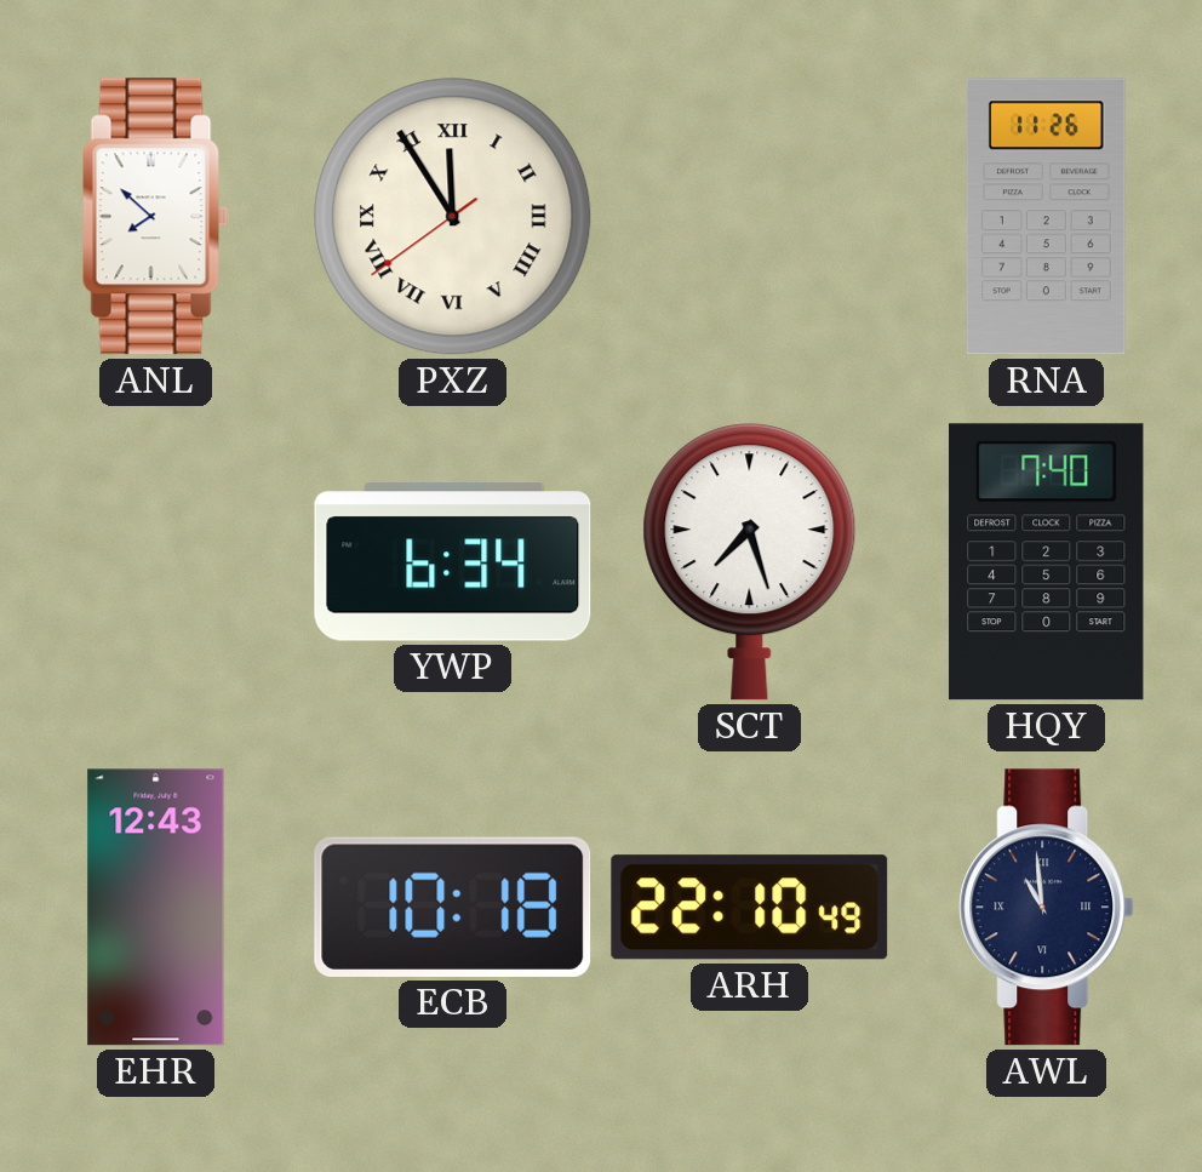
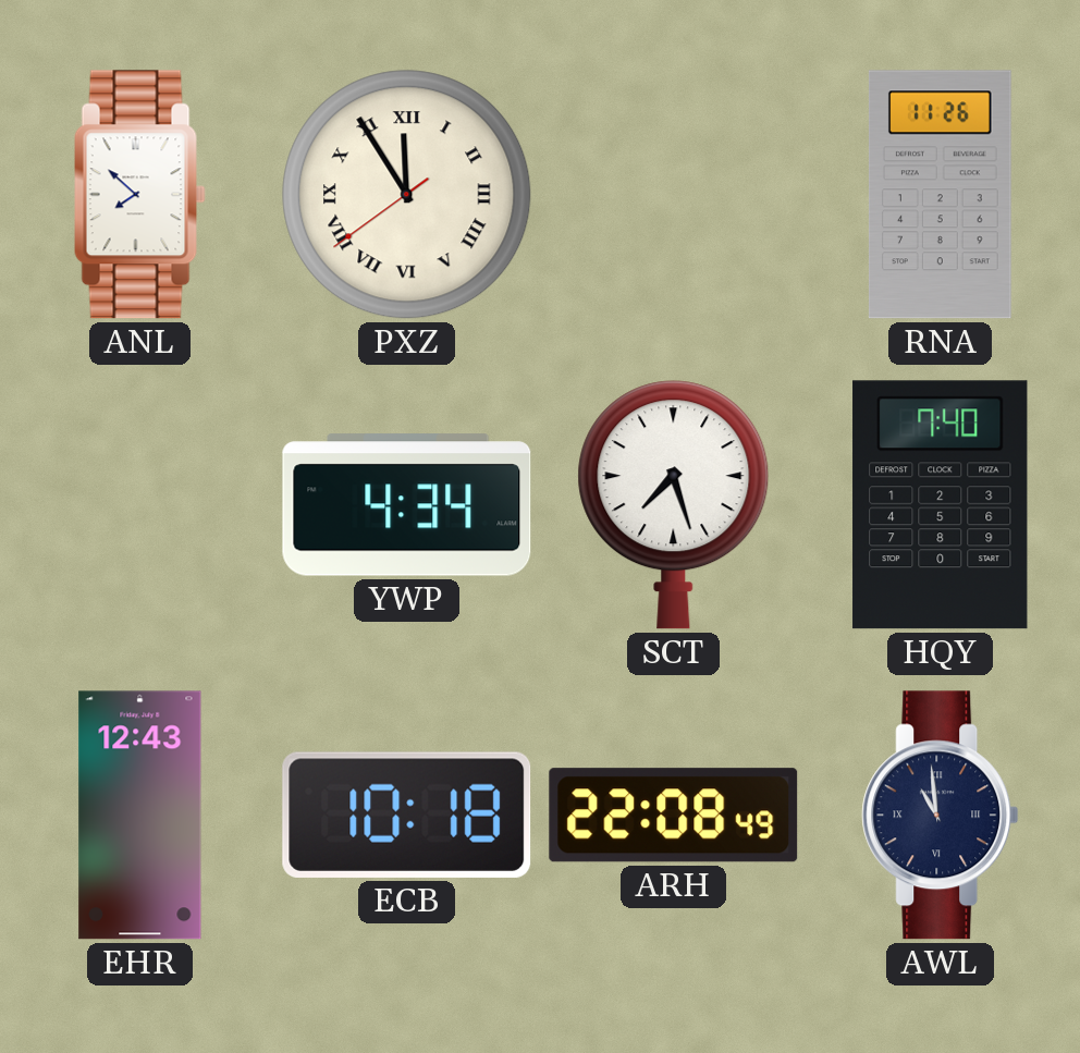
YWP: 6:34 -> 4:34
ARH: 22:10 -> 22:08
